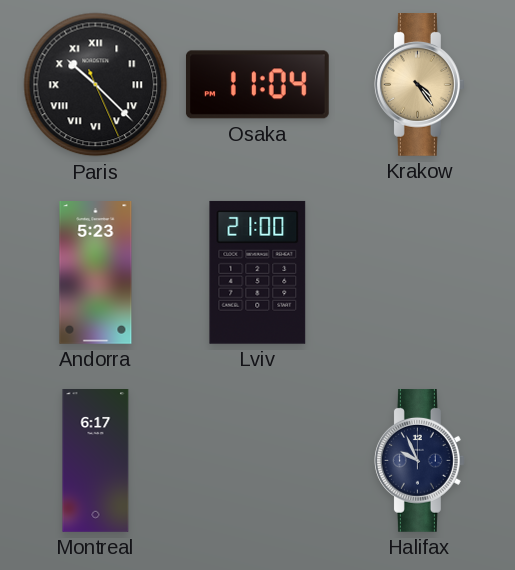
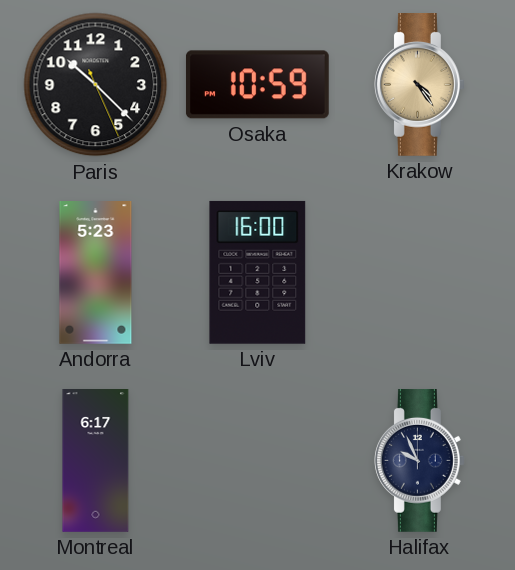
Paris numerals: Roman -> Arabic
Osaka: 11:04 -> 10:59
Lviv: 21:00 -> 16:00
